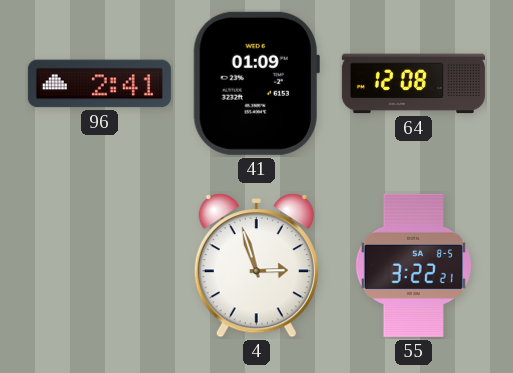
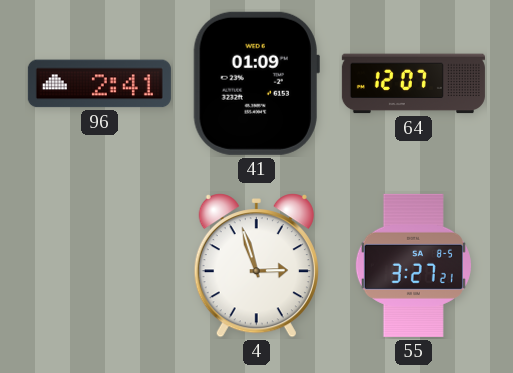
64: 12:08 -> 12:07
55: 3:22 -> 3:27
